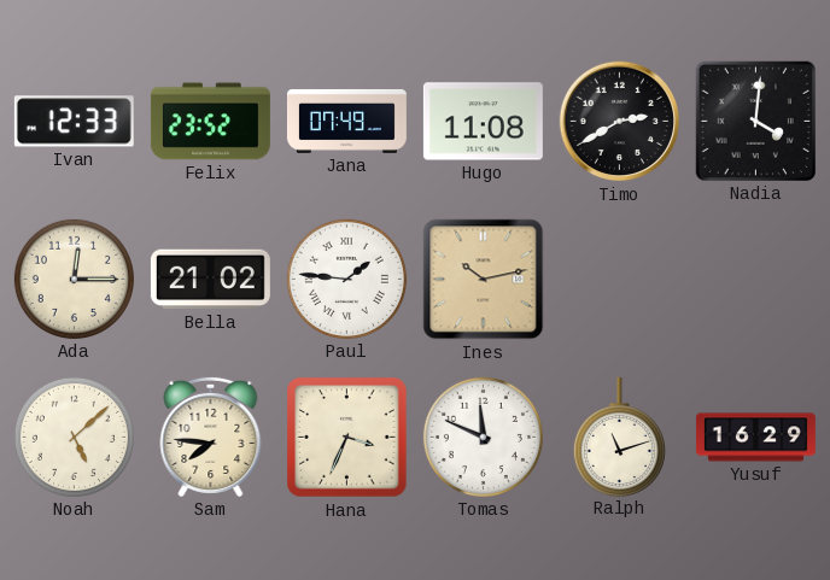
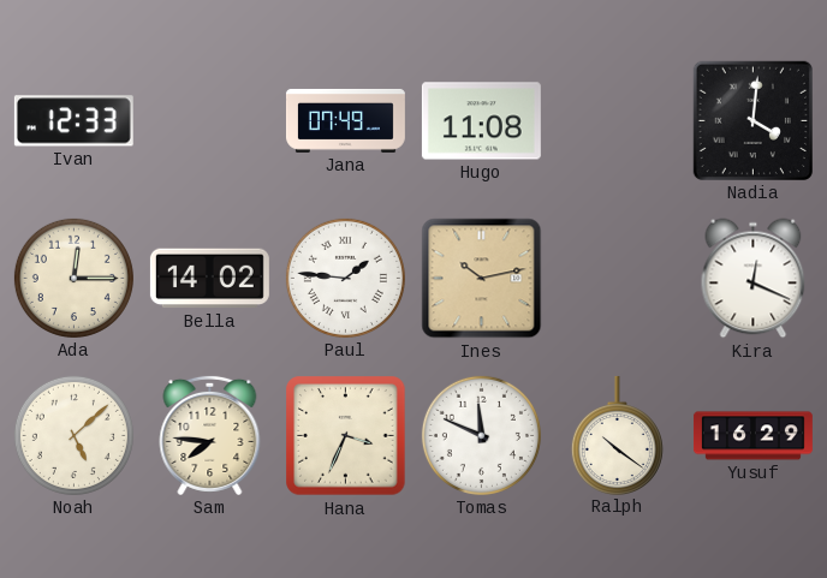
Felix: 23:52 -> none
Timo: 2:40 -> none
Bella: 21:02 -> 14:02
Kira: none -> 12:19
Ralph: 11:12 -> 10:21
